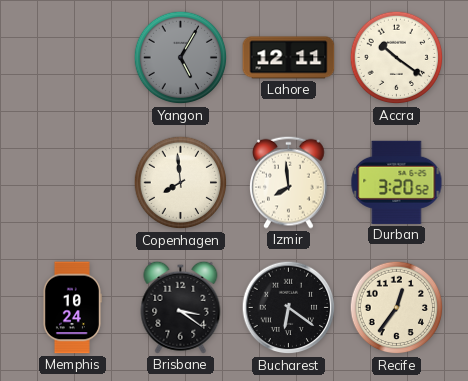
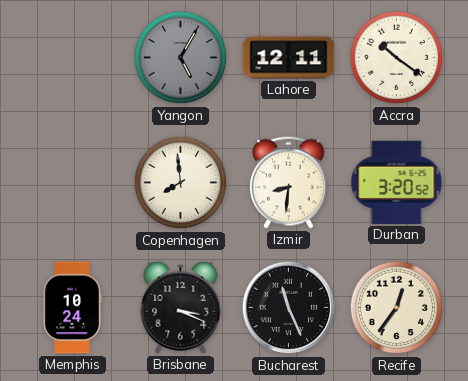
Izmir: 7:59 -> 8:31
Brisbane: 3:21 -> 3:19
Bucharest: 6:21 -> 11:26
